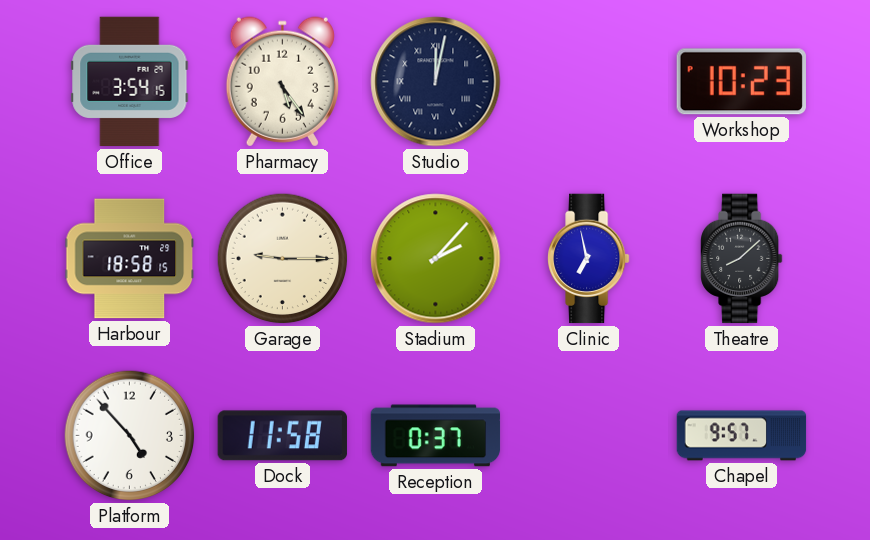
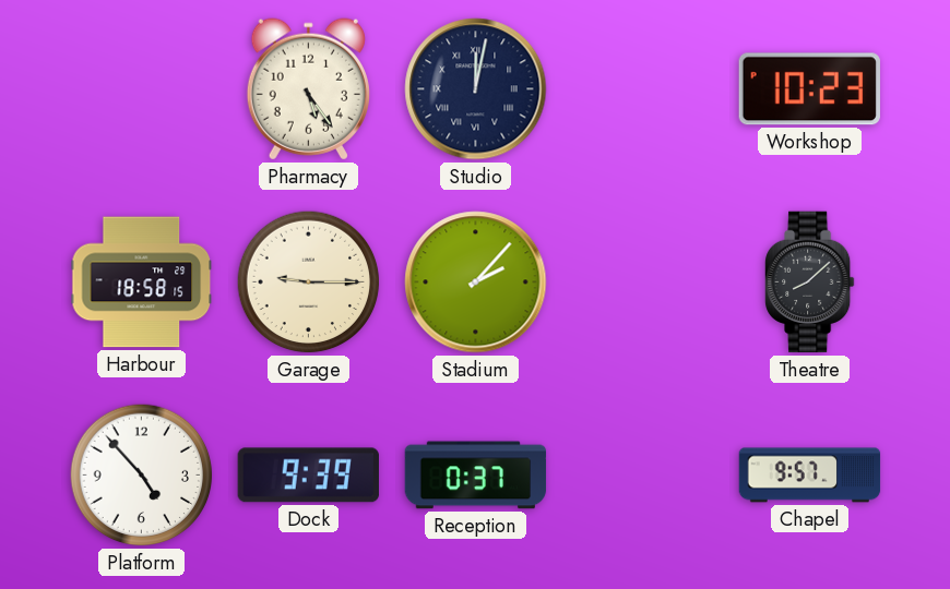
Office: 3:54 -> none
Clinic: 6:58 -> none
Dock: 11:58 -> 9:39
